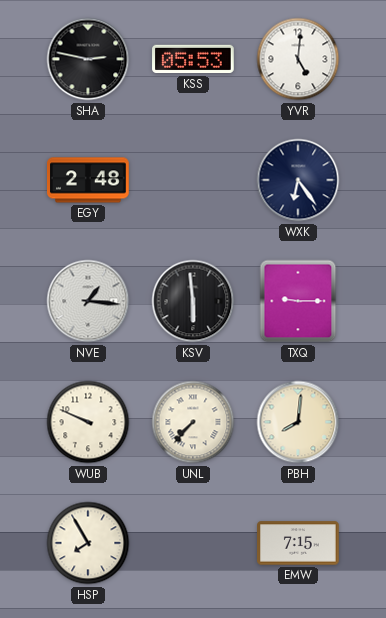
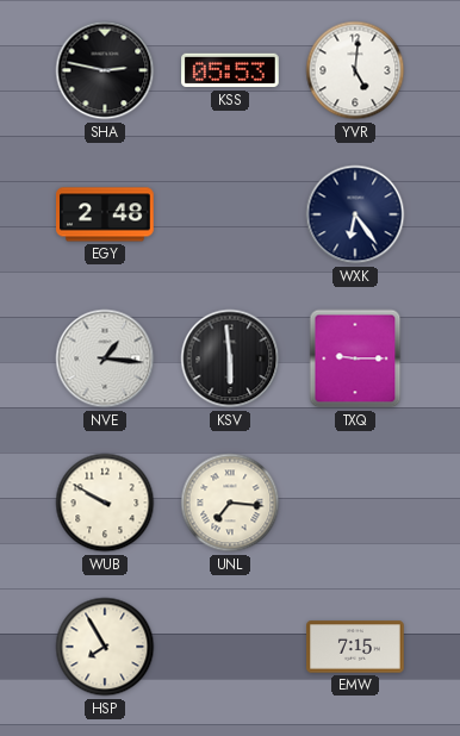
WUB: 9:49 -> 9:50
UNL: 7:37 -> 7:16
PBH: 8:01 -> none
